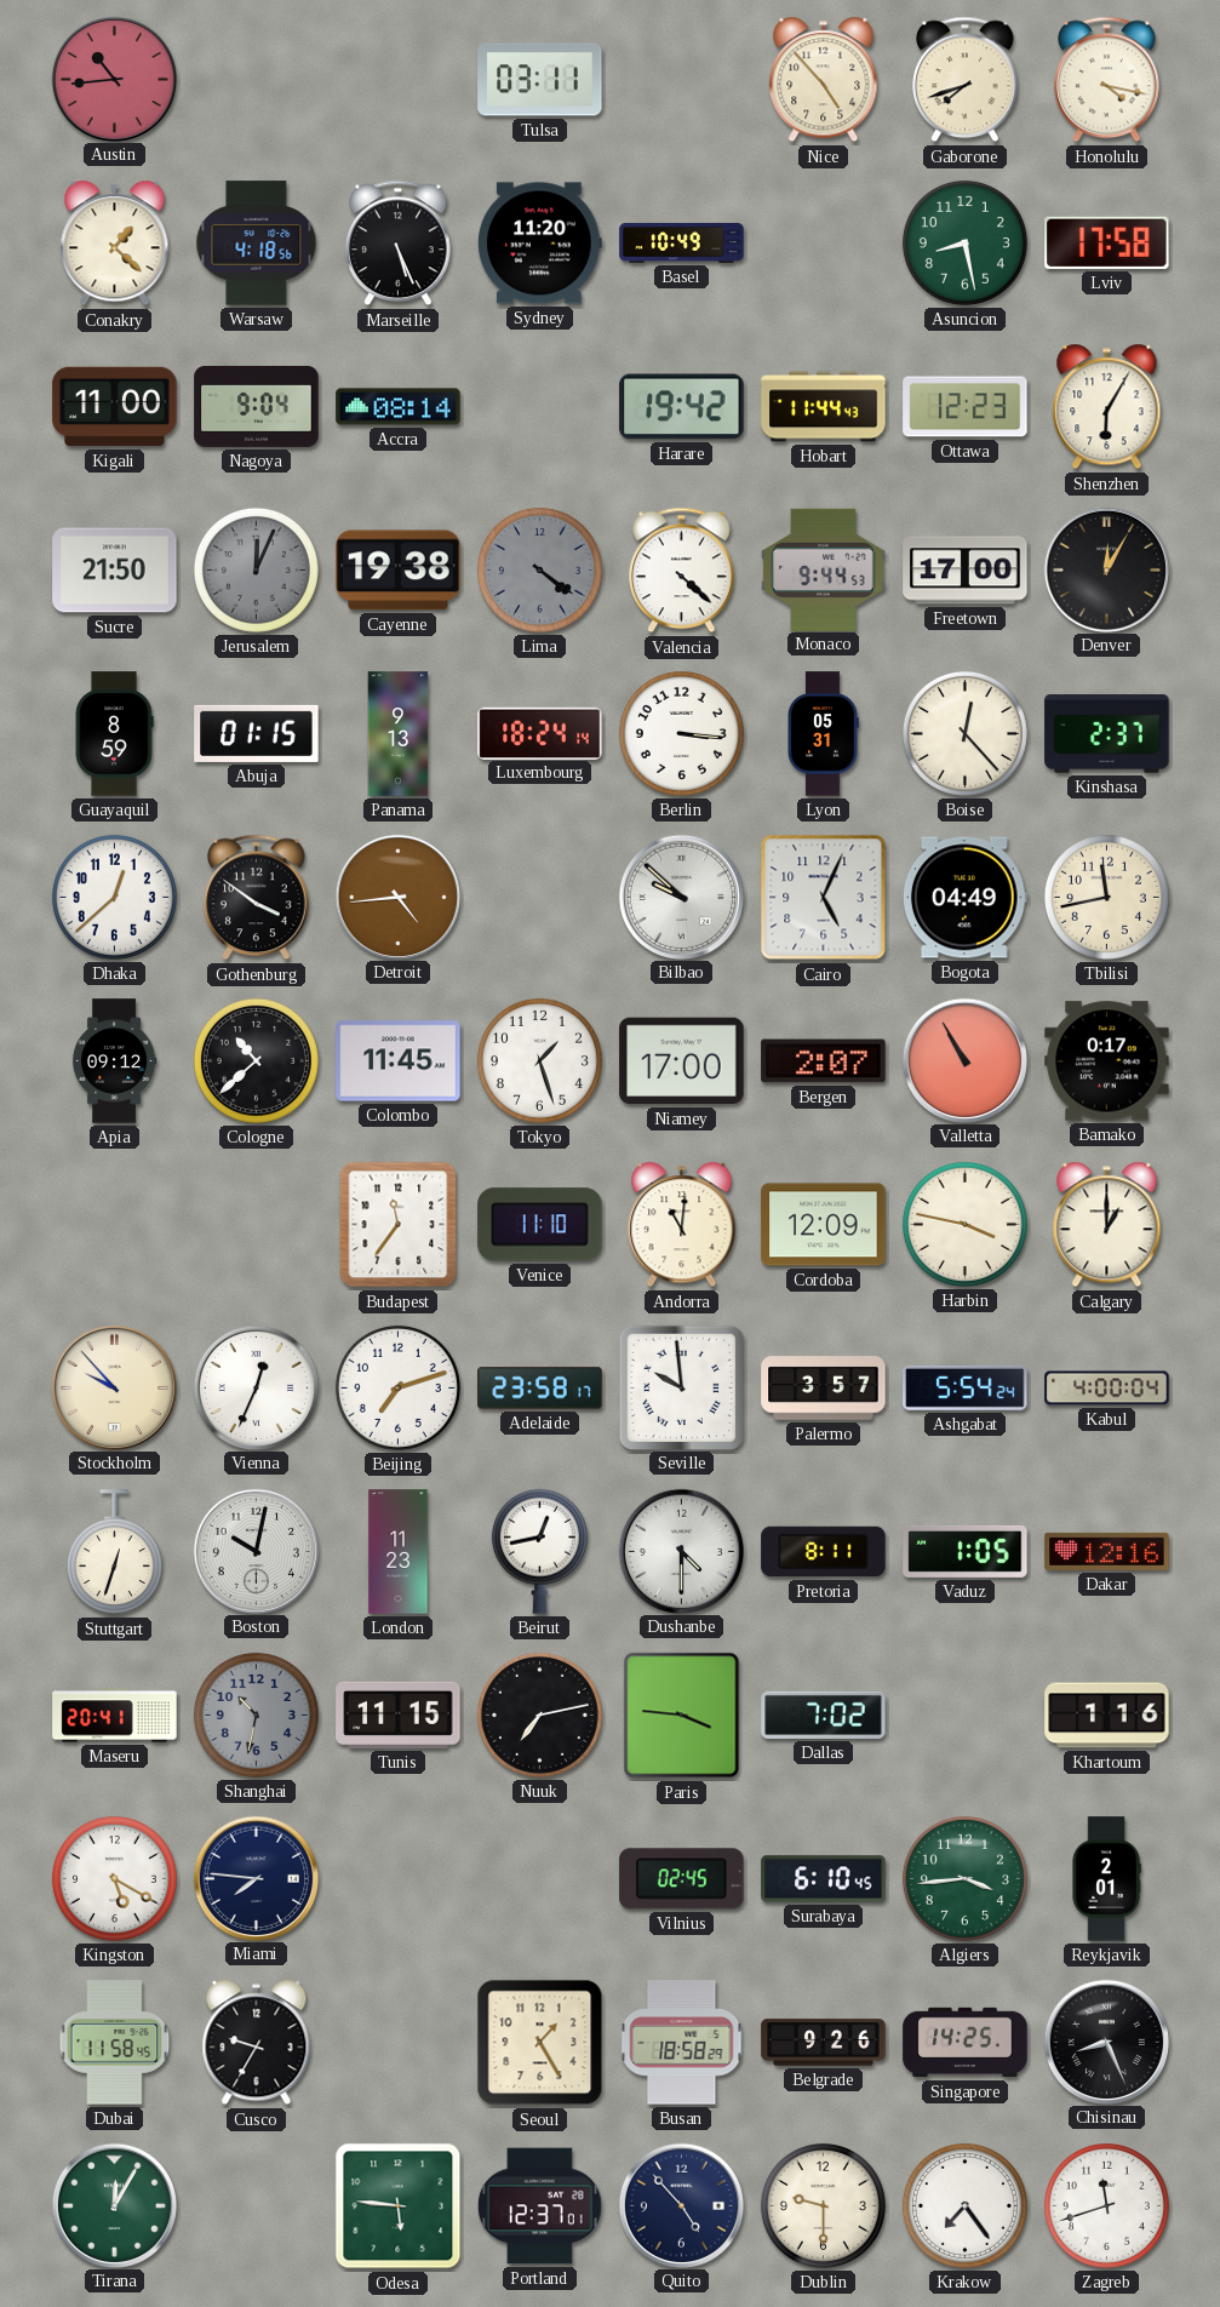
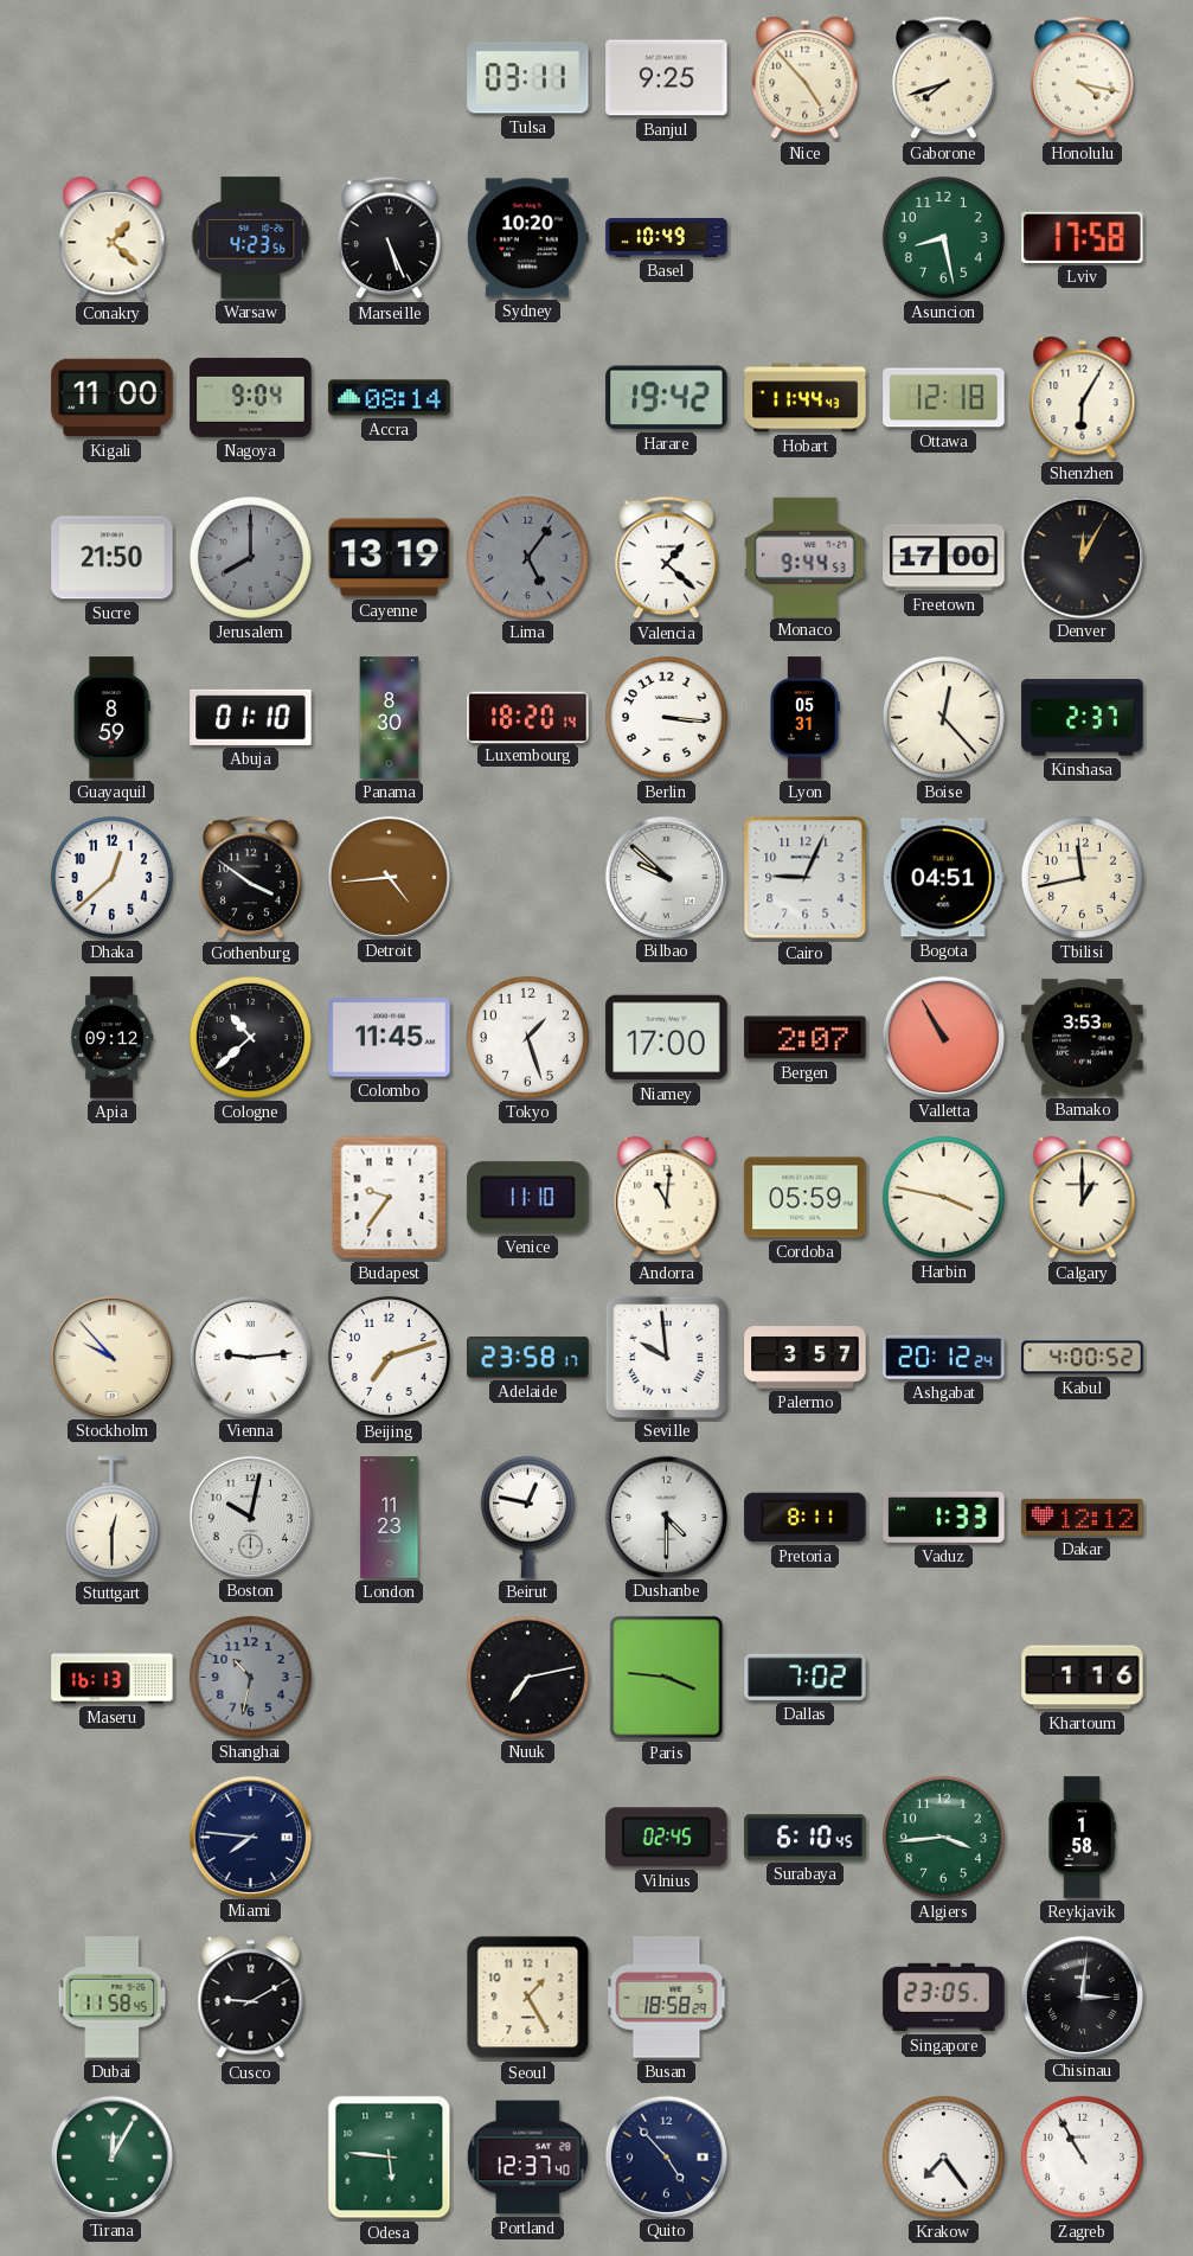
Austin: 10:44 -> none
Banjul: none -> 9:25
Warsaw: 4:18 -> 4:23
Sydney: 11:20 -> 10:20
Ottawa: 12:23 -> 12:18
Jerusalem: 12:04 -> 8:00
Cayenne: 19:38 -> 13:19
Lima: 4:21 -> 5:06
Valencia: 4:22 -> 1:22
Abuja: 01:15 -> 01:10
Panama: 9:13 -> 8:30
Luxembourg: 18:24 -> 18:20
Cairo: 5:04 -> 9:04
Bogota: 04:49 -> 04:51
Bamako: 0:17 -> 3:53
Budapest: 11:36 -> 9:36
Cordoba: 12:09 -> 05:59
Vienna: 12:34 -> 9:14
Ashgabat: 5:54 -> 20:12
Kabul: 4:00:04 -> 4:00:52
Stuttgart: 12:33 -> 12:30
Beirut: 12:43 -> 12:47
Vaduz: 1:05 -> 1:33
Dakar: 12:16 -> 12:12
Maseru: 20:41 -> 16:13
Tunis: 11:15 -> none
Kingston: 5:20 -> none
Reykjavik: 2:01 -> 1:58
Cusco: 9:35 -> 9:10
Belgrade: 9:26 -> none
Singapore: 14:25 -> 23:05
Chisinau: 8:26 -> 3:01
Portland: 12:37:01 -> 12:37:40
Dublin: 9:30 -> none
Zagreb: 11:42 -> 10:55
